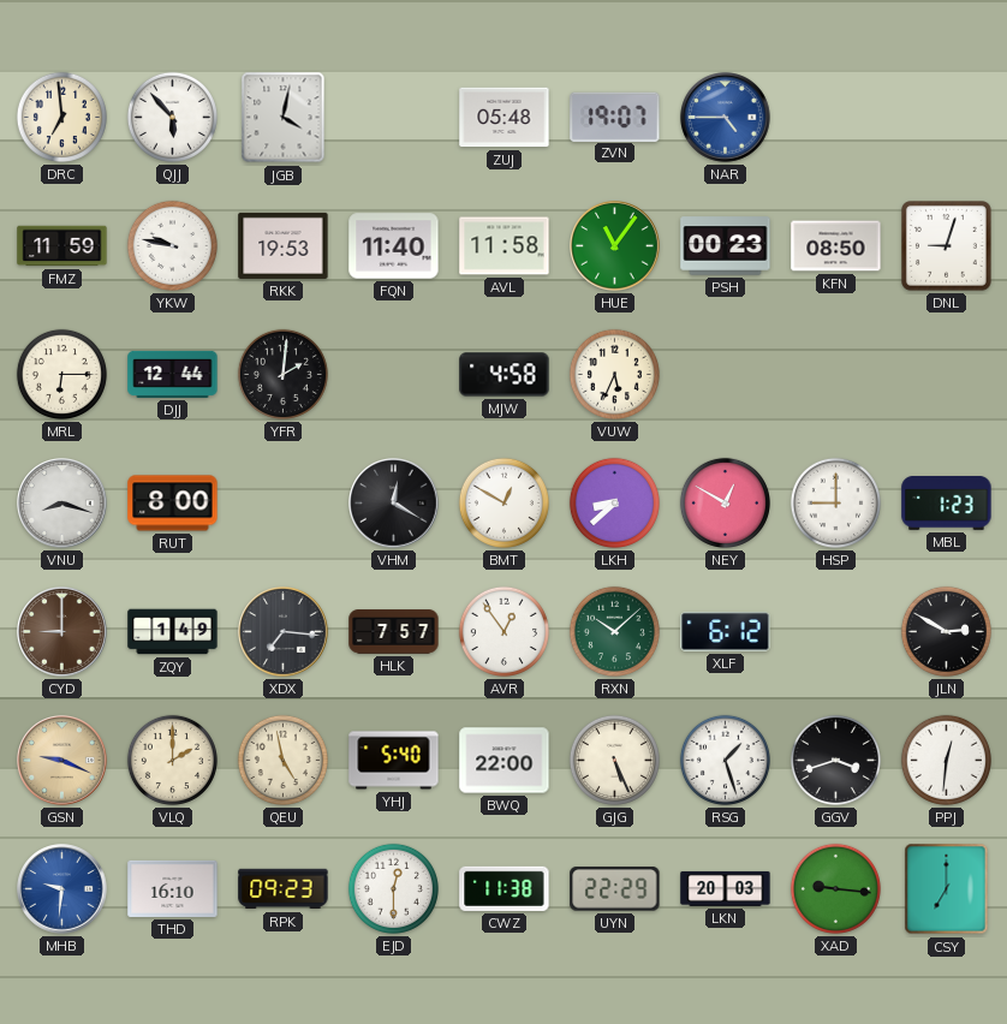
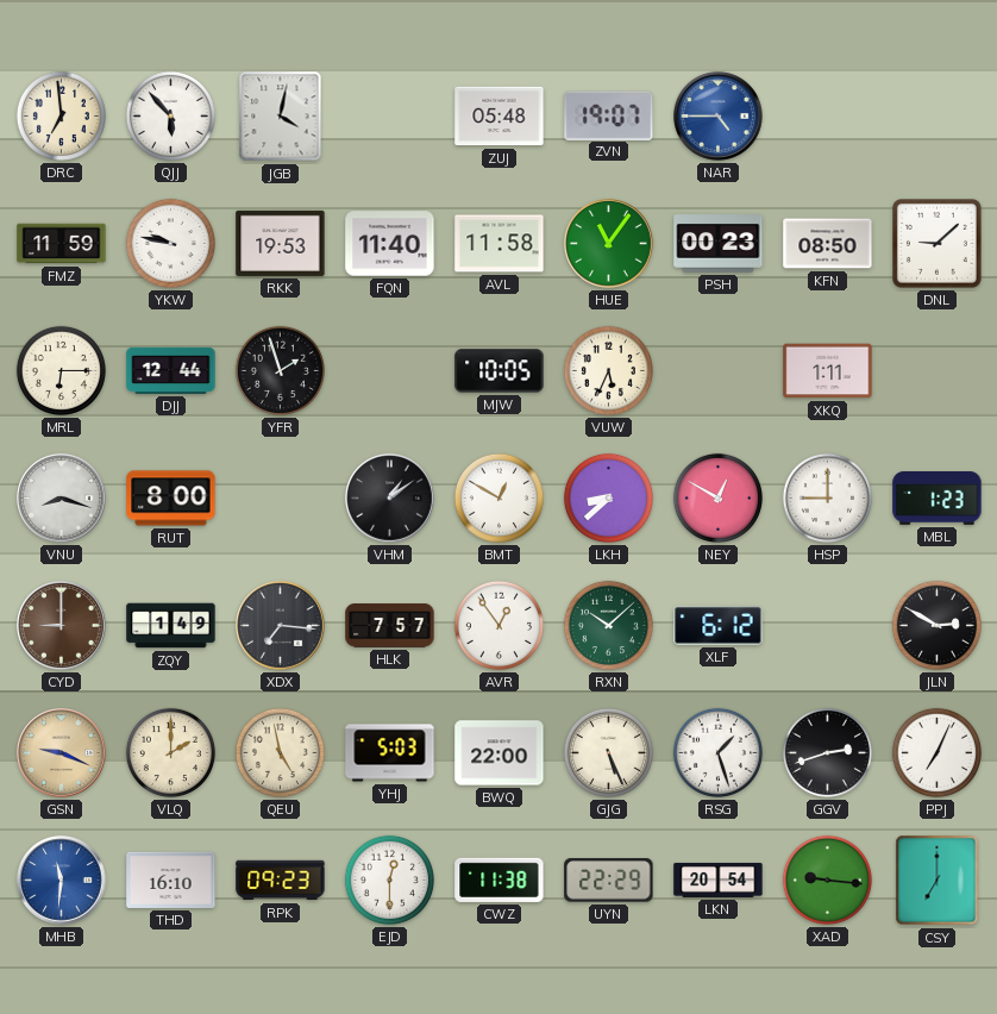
DNL: 9:03 -> 9:08
YFR: 2:01 -> 1:57
MJW: 4:58 -> 10:05
XKQ: none -> 1:11
VHM: 12:20 -> 1:09
YHJ: 5:40 -> 5:03
GGV: 3:42 -> 2:42
PPJ: 12:31 -> 7:04
MHB: 9:31 -> 11:31
LKN: 20:03 -> 20:54
